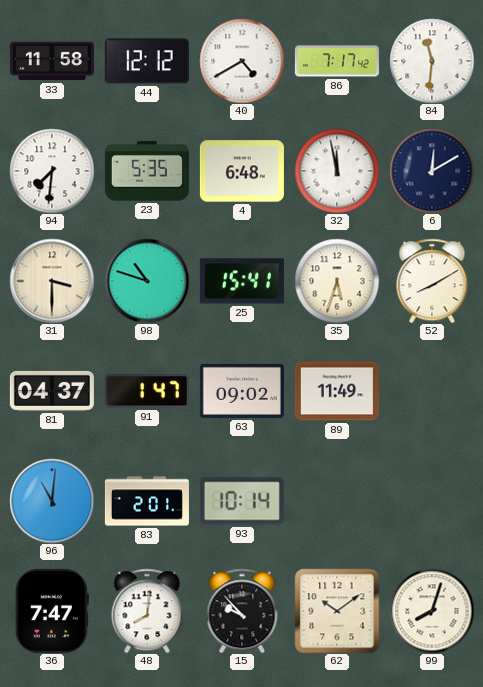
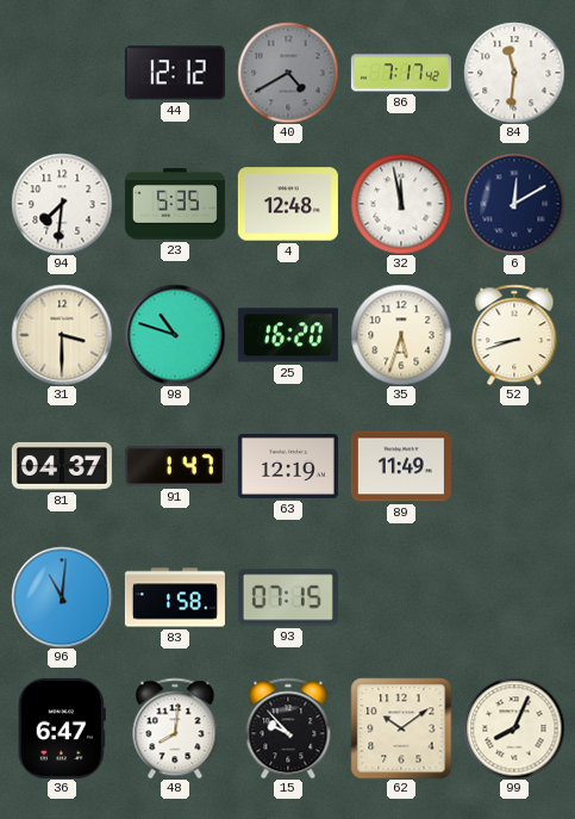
33: 11:58 -> none
40 dial: white -> grey
4: 6:48 -> 12:48
25: 15:41 -> 16:20
52: 8:10 -> 8:42
63: 09:02 -> 12:19
83: 2:01 -> 1:58
93: 10:14 -> 07:15
36: 7:47 -> 6:47
99: 8:03 -> 8:04
